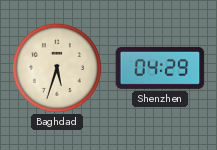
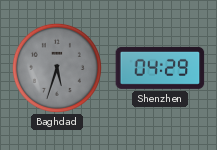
Baghdad dial: cream -> grey
